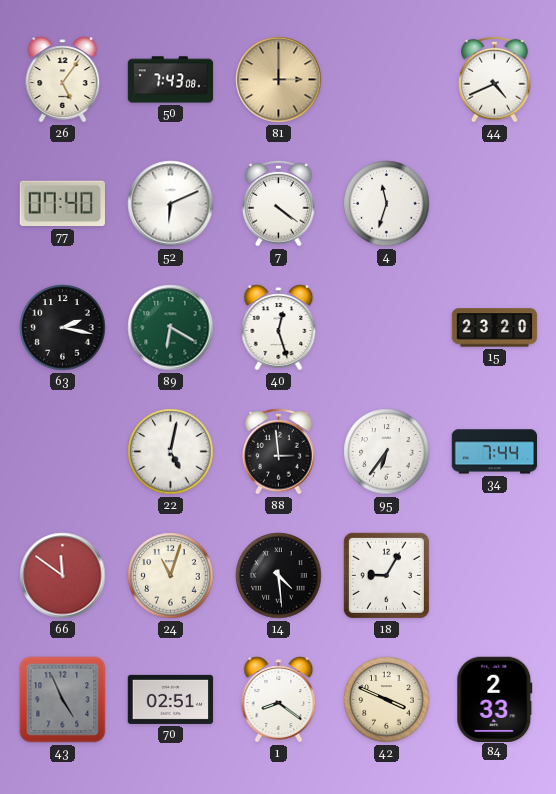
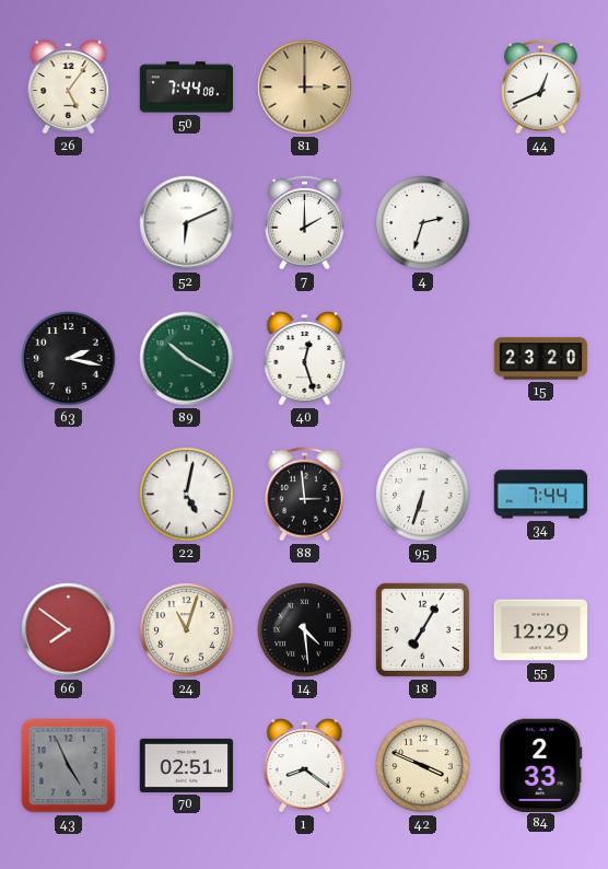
50: 7:43 -> 7:44
44: 4:41 -> 12:41
77: 07:40 -> none
7: 4:21 -> 2:00
4: 11:33 -> 2:33
89: 6:20 -> 10:20
95: 6:36 -> 6:33
66: 11:51 -> 7:51
18: 9:05 -> 7:05
55: none -> 12:29
